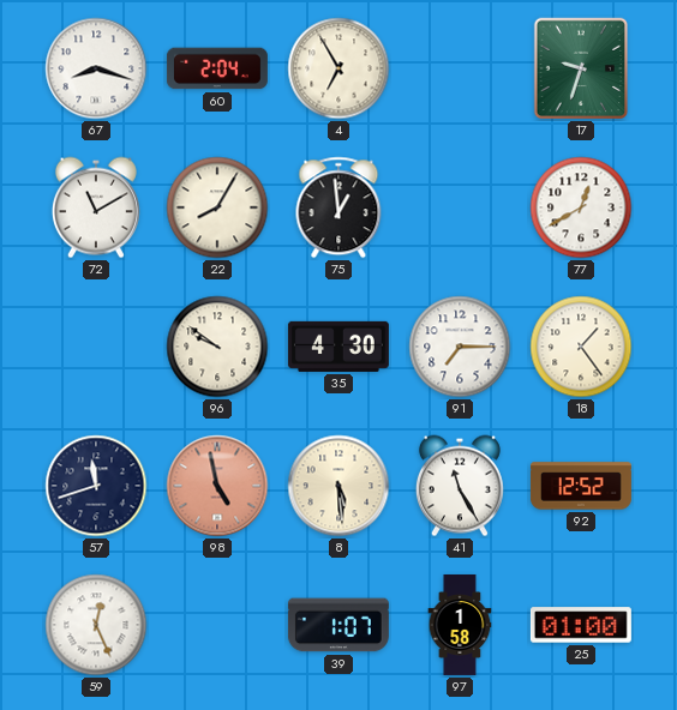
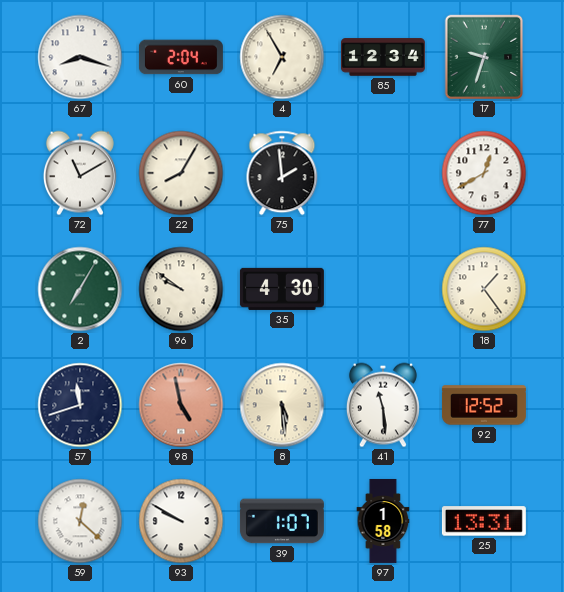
85: none -> 12:34
75: 12:59 -> 1:59
2: none -> 7:05
91: 7:15 -> none
41: 11:25 -> 11:29
59: 12:26 -> 12:22
93: none -> 9:50
25: 01:00 -> 13:31
